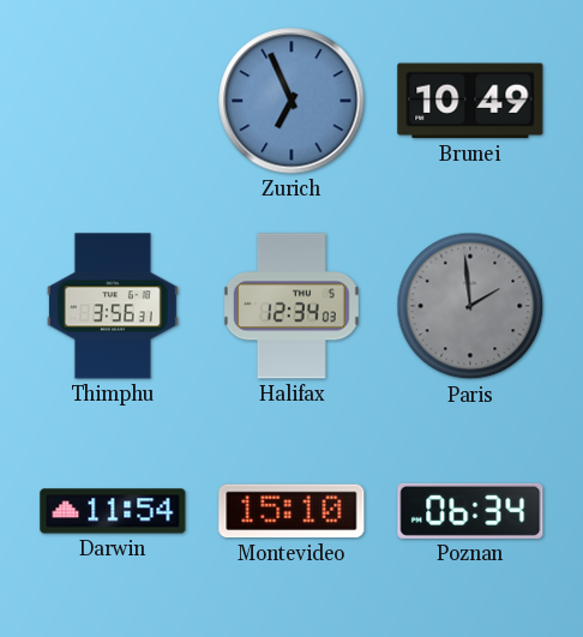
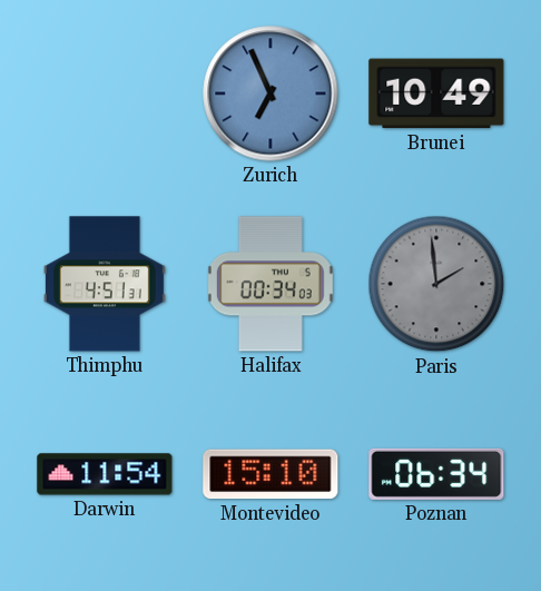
Thimphu: 3:56 -> 4:51
Halifax: 12:34 -> 00:34
